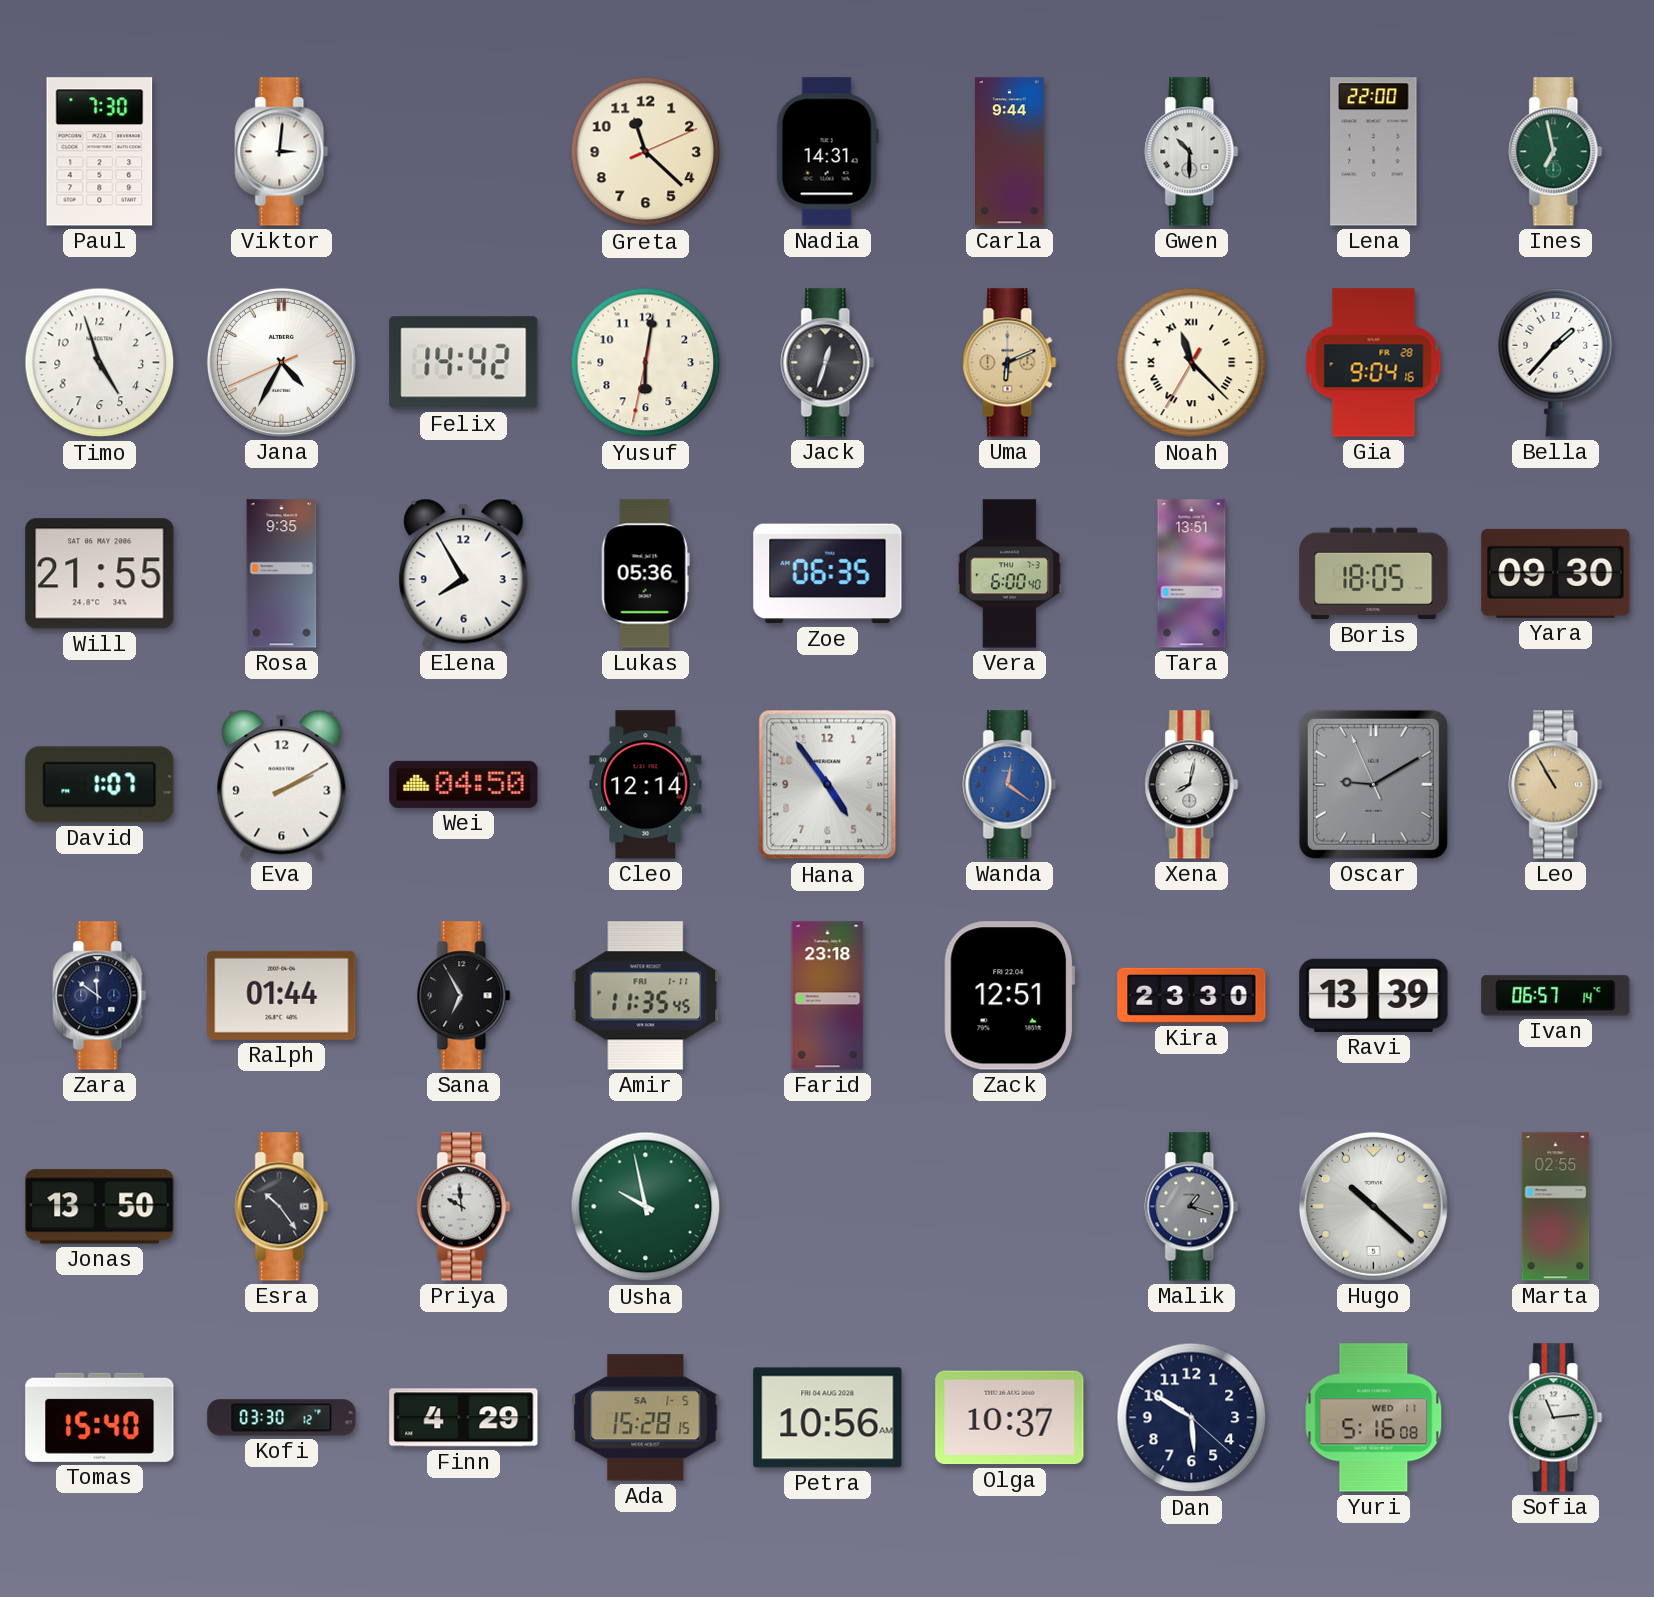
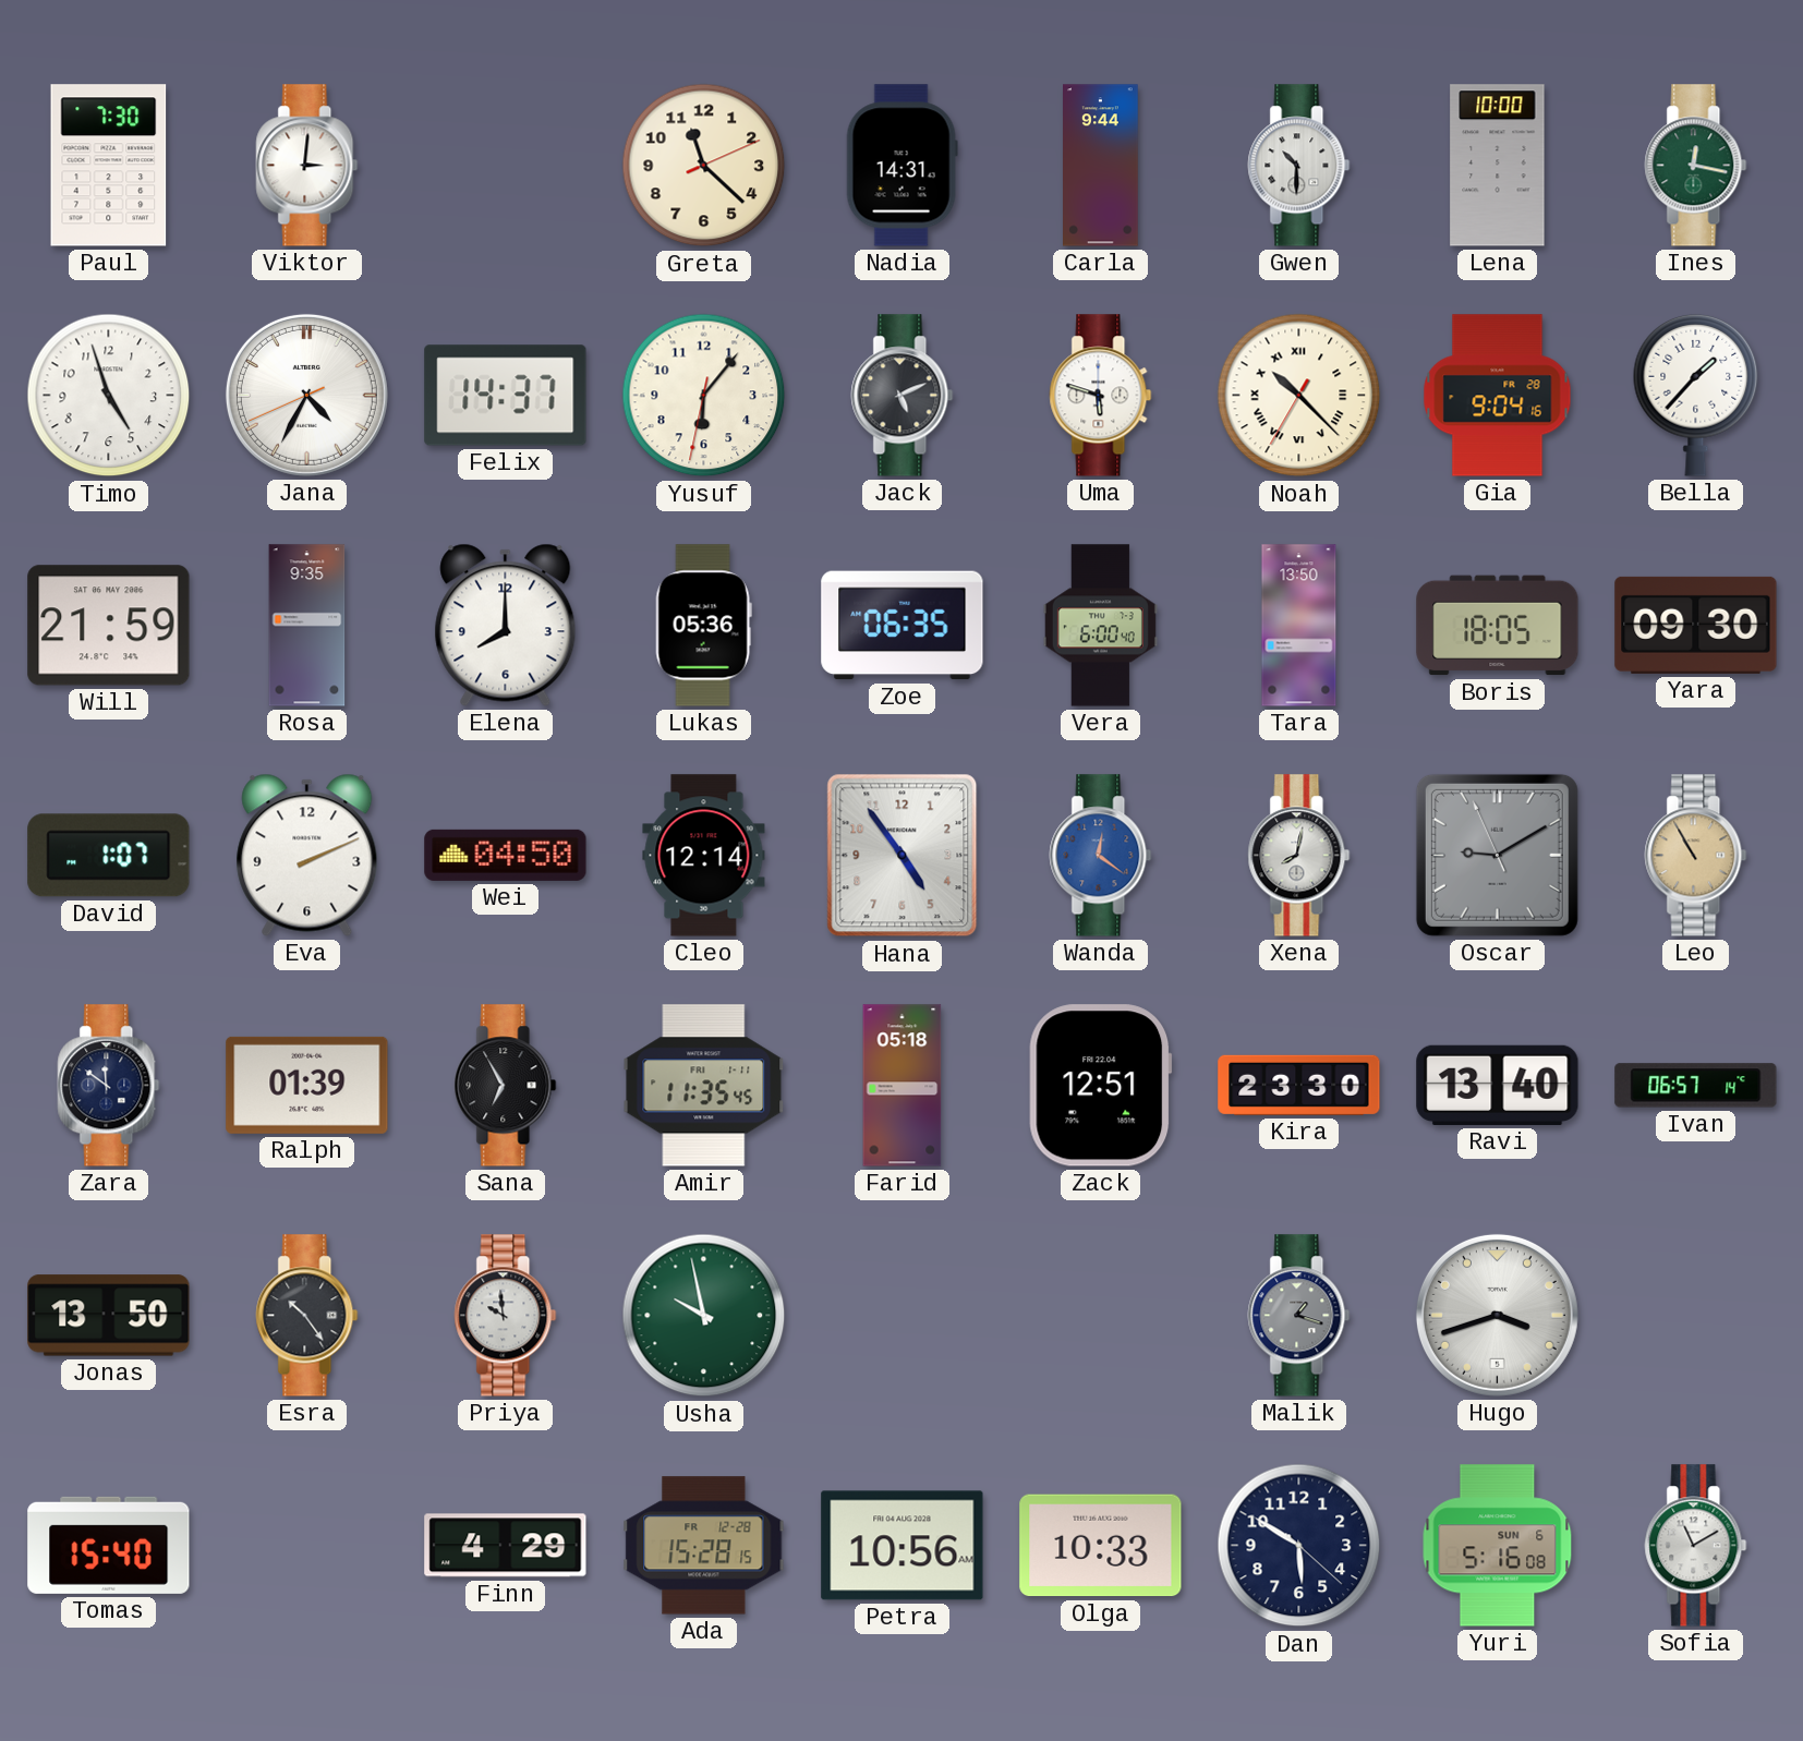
Lena: 22:00 -> 10:00
Ines: 6:58 -> 12:17
Felix: 14:42 -> 14:37
Yusuf: 6:01 -> 6:06
Jack: 12:33 -> 5:11
Uma: 6:11 -> 5:48
Uma dial: champagne -> white
Noah: 11:22 -> 10:22
Will: 21:55 -> 21:59
Elena: 7:55 -> 8:00
Tara: 13:51 -> 13:50
Eva: 2:10 -> 2:11
Ralph: 01:44 -> 01:39
Farid: 23:18 -> 05:18
Ravi: 13:39 -> 13:40
Hugo: 10:22 -> 3:42
Marta: 02:55 -> none
Kofi: 03:30 -> none
Ada date: SA 1-5 -> FR 12-28
Olga: 10:37 -> 10:33
Yuri date: WED 11 -> SUN 6
Sofia: 11:14 -> 11:10
